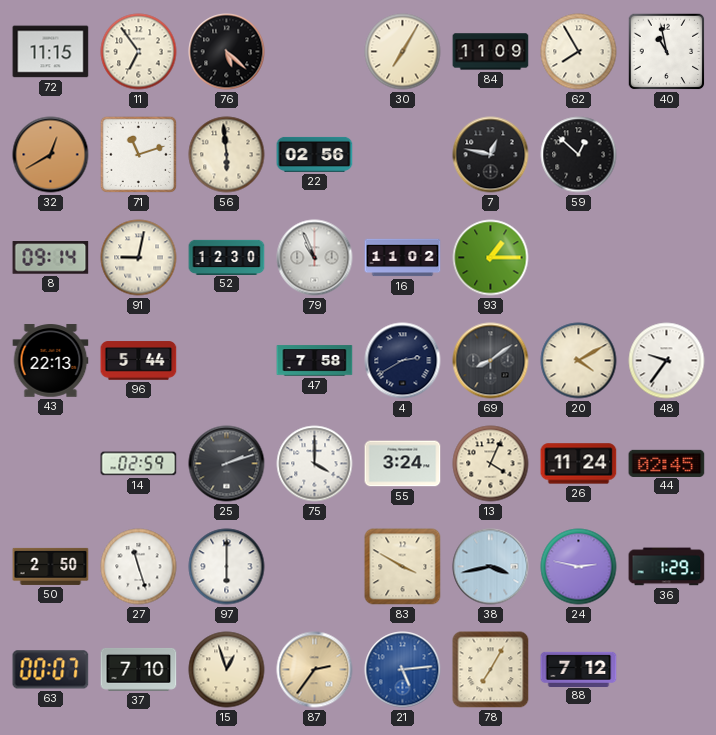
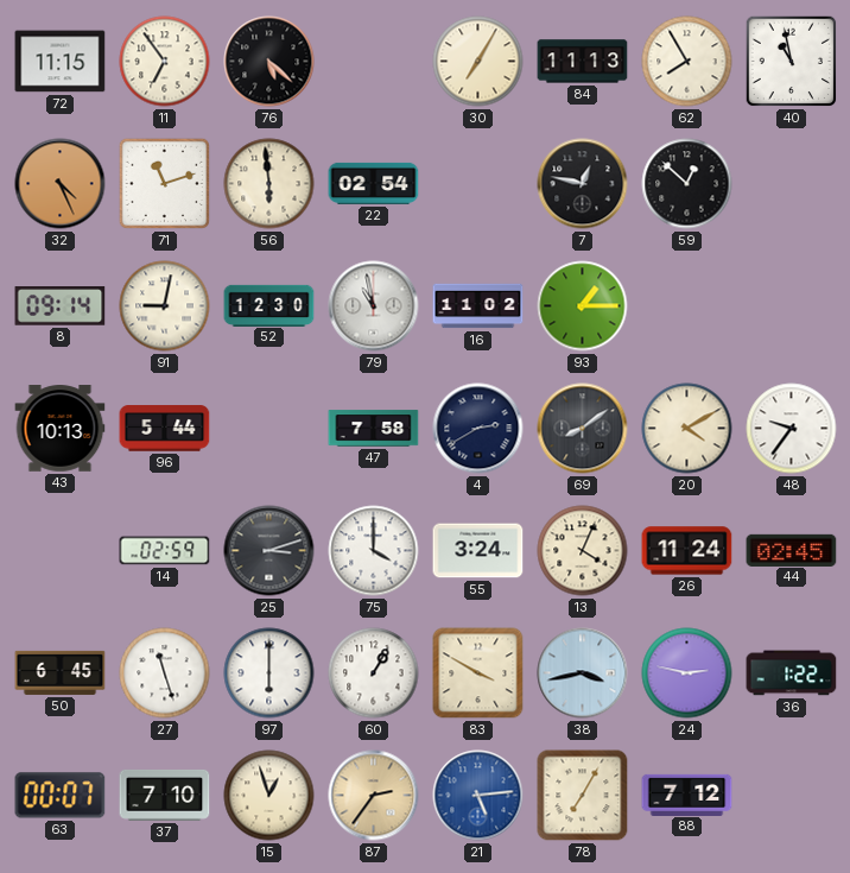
84: 11:09 -> 11:13
32: 12:40 -> 4:26
22: 02:56 -> 02:54
79: 10:56 -> 10:58
43: 22:13 -> 10:13
25: 2:12 -> 3:12
50: 2:50 -> 6:45
60: none -> 1:05
36: 1:29 -> 1:22
